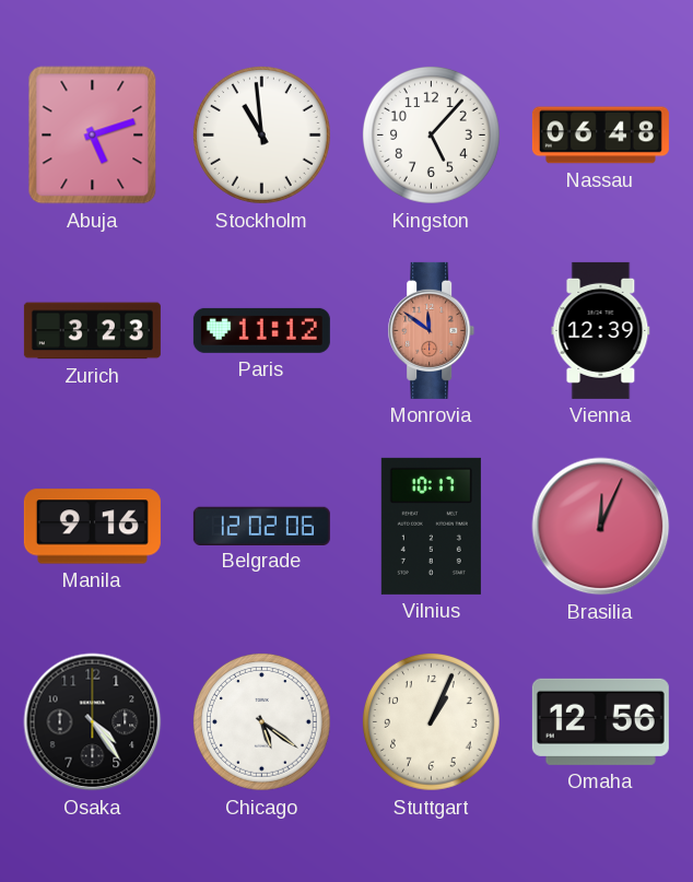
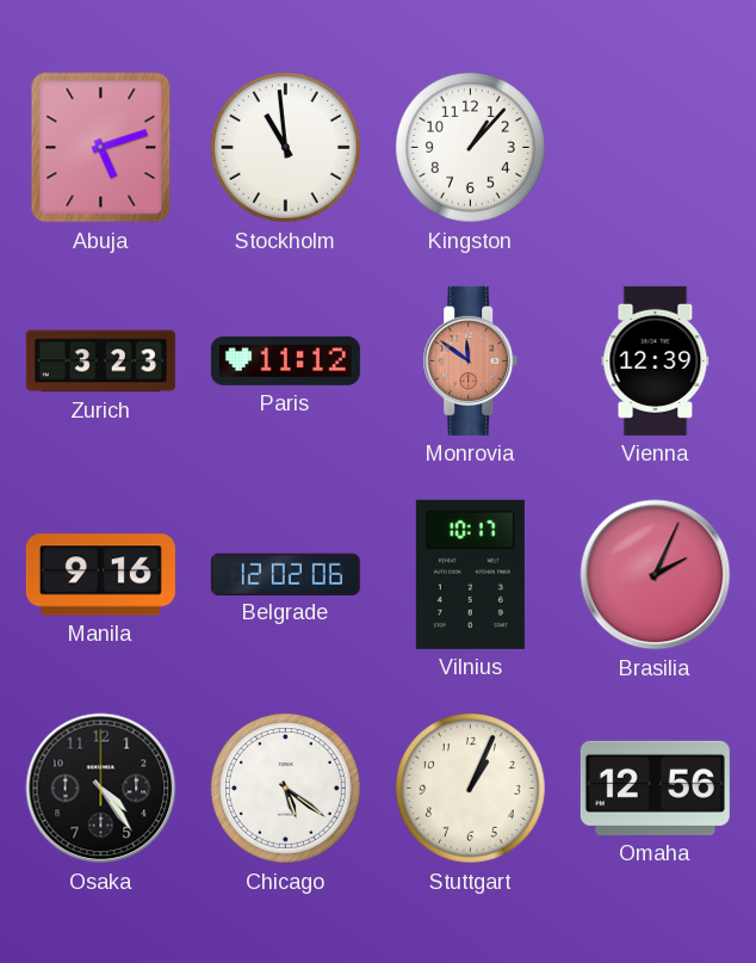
Kingston: 5:07 -> 1:07
Nassau: 06:48 -> none
Brasilia: 12:04 -> 2:04
